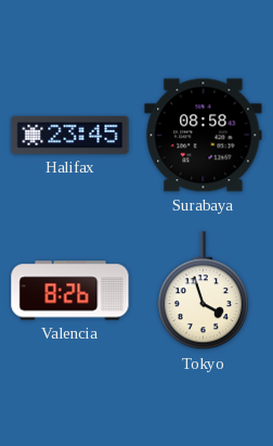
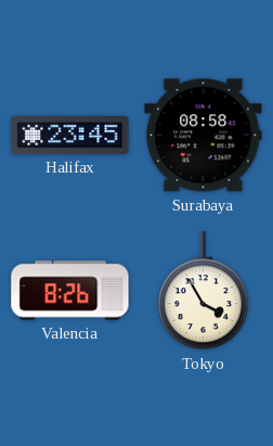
Tokyo: 3:57 -> 3:55
